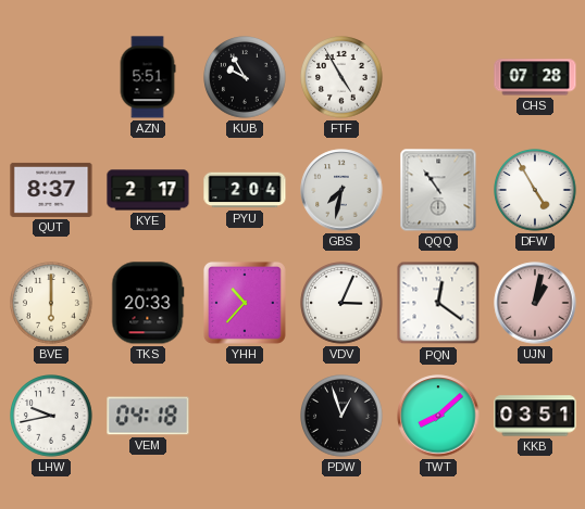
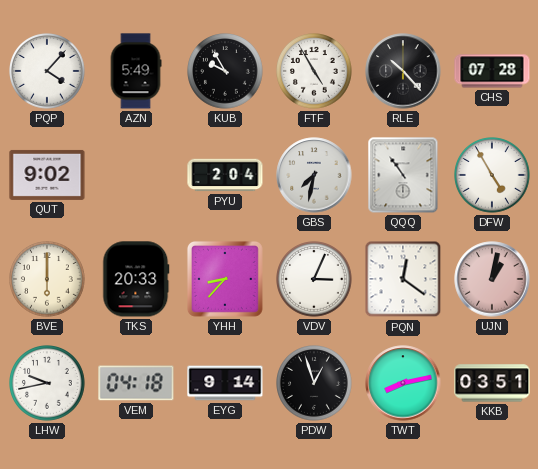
PQP: none -> 4:07
AZN: 5:51 -> 5:49
RLE: none -> 10:23
QUT: 8:37 -> 9:02
KYE: 2:17 -> none
YHH: 10:37 -> 8:37
EYG: none -> 9:14
TWT: 8:08 -> 8:13
